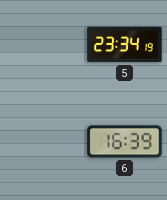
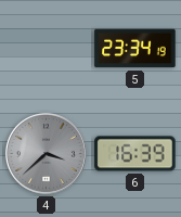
4: none -> 3:38
